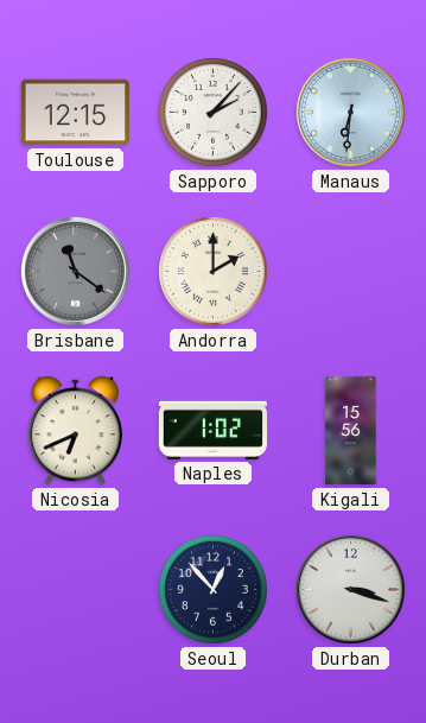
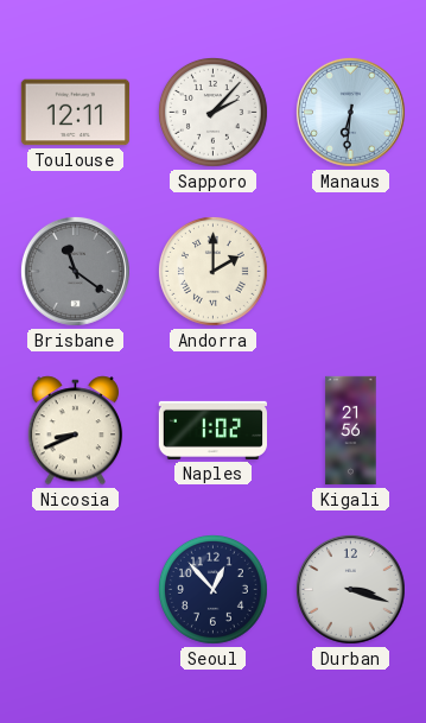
Toulouse: 12:15 -> 12:11
Nicosia: 6:41 -> 8:41
Kigali: 15:56 -> 21:56
